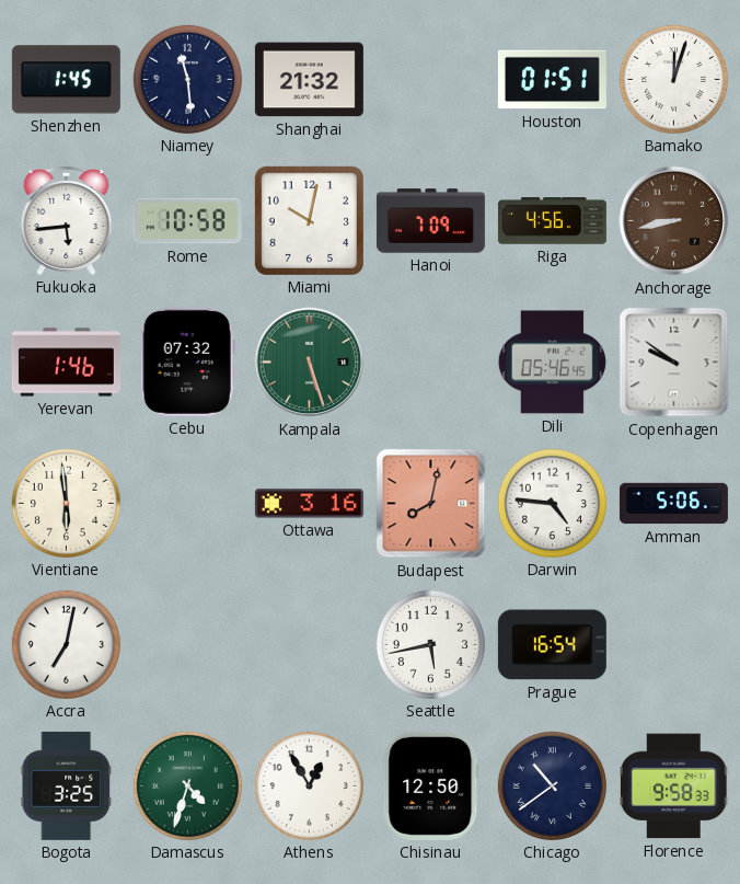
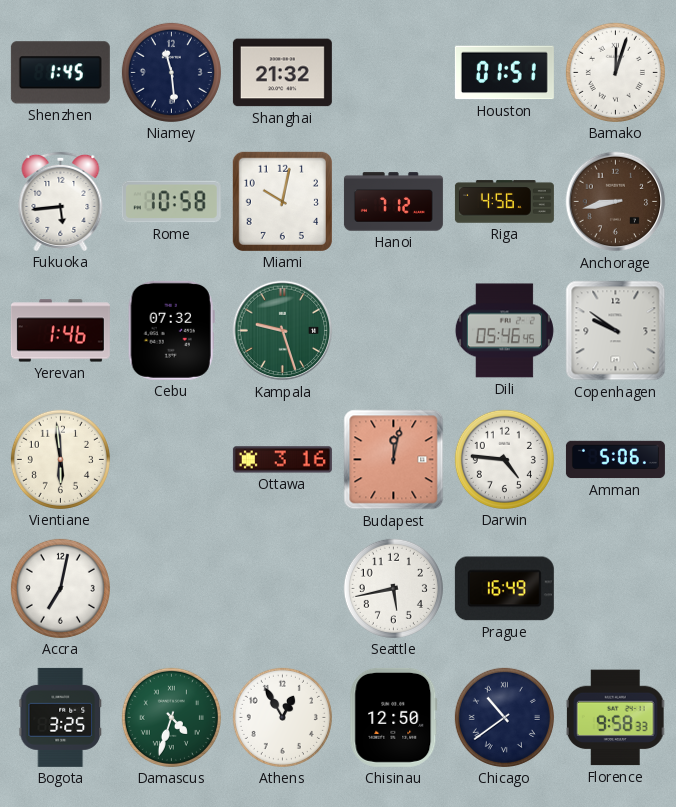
Hanoi: 7:09 -> 7:12
Kampala: 5:27 -> 9:27
Budapest: 8:02 -> 12:02
Prague: 16:54 -> 16:49
